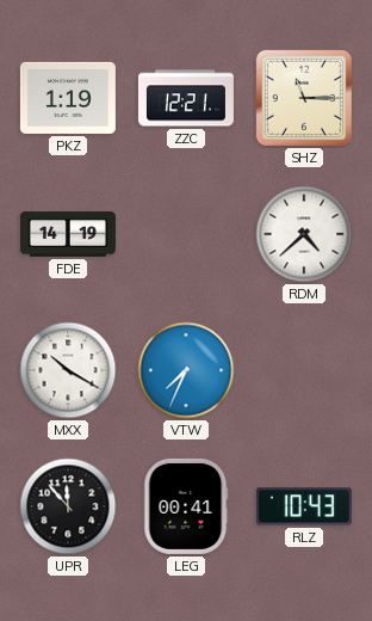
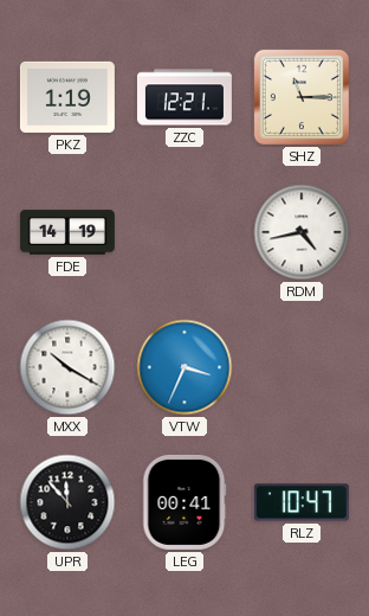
RDM: 4:38 -> 4:43
VTW: 7:34 -> 3:34
RLZ: 10:43 -> 10:47
